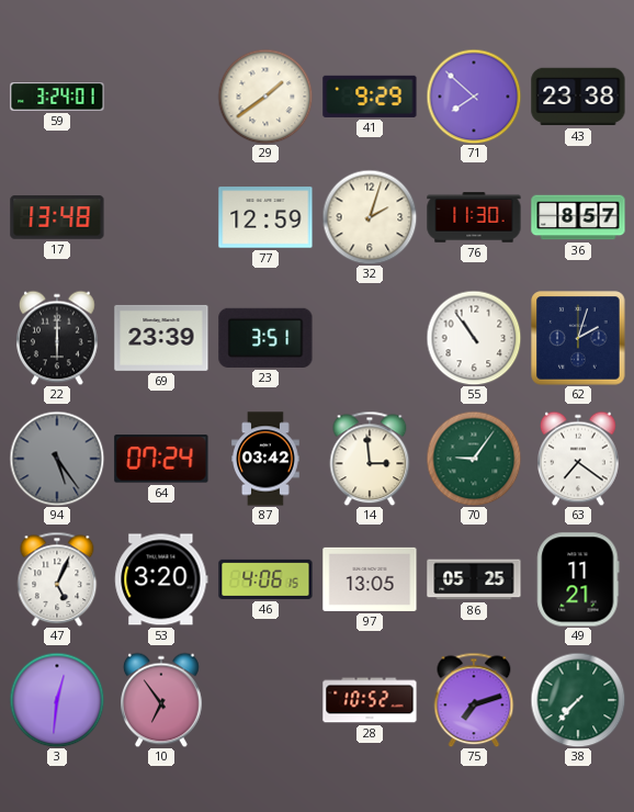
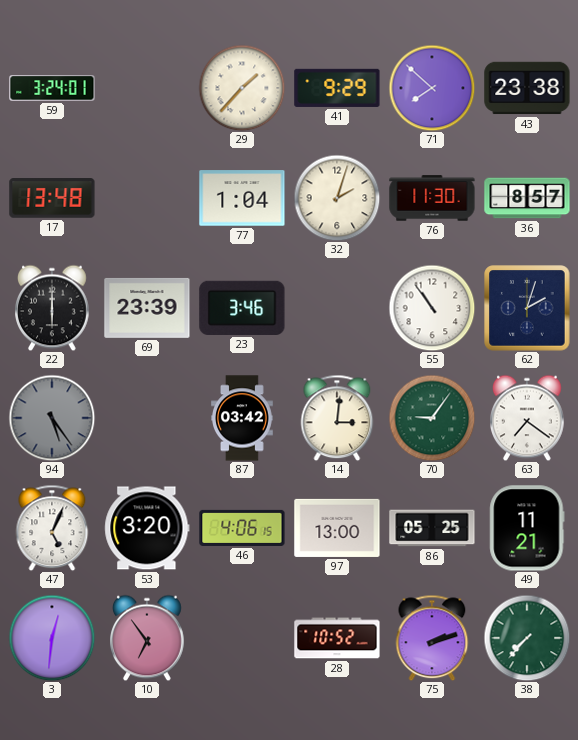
29: 1:39 -> 1:37
77: 12:59 -> 1:04
23: 3:51 -> 3:46
64: 07:24 -> none
14: 2:59 -> 3:01
97: 13:05 -> 13:00
75: 7:12 -> 2:12
